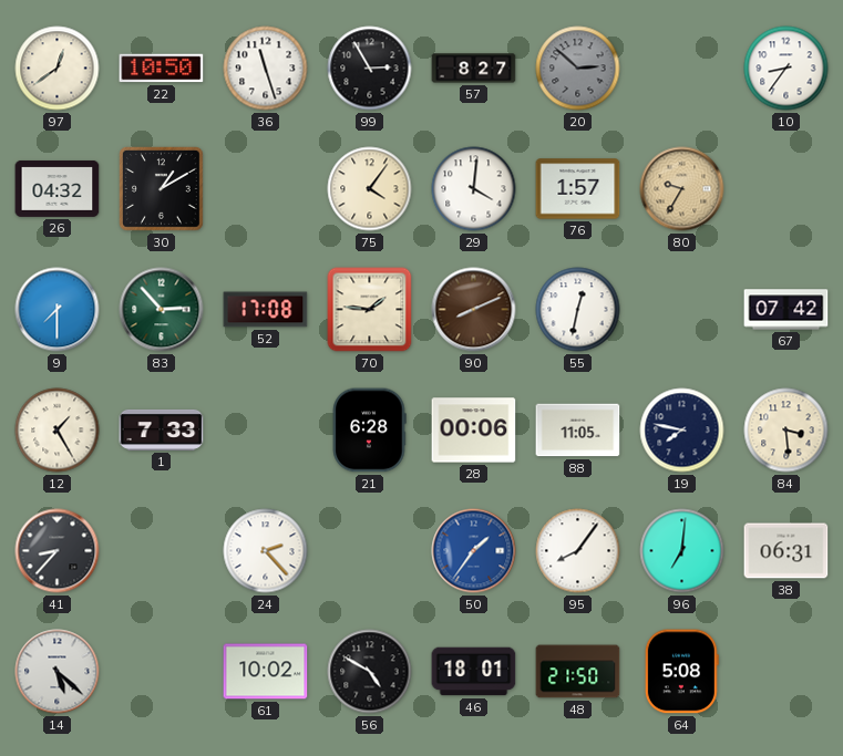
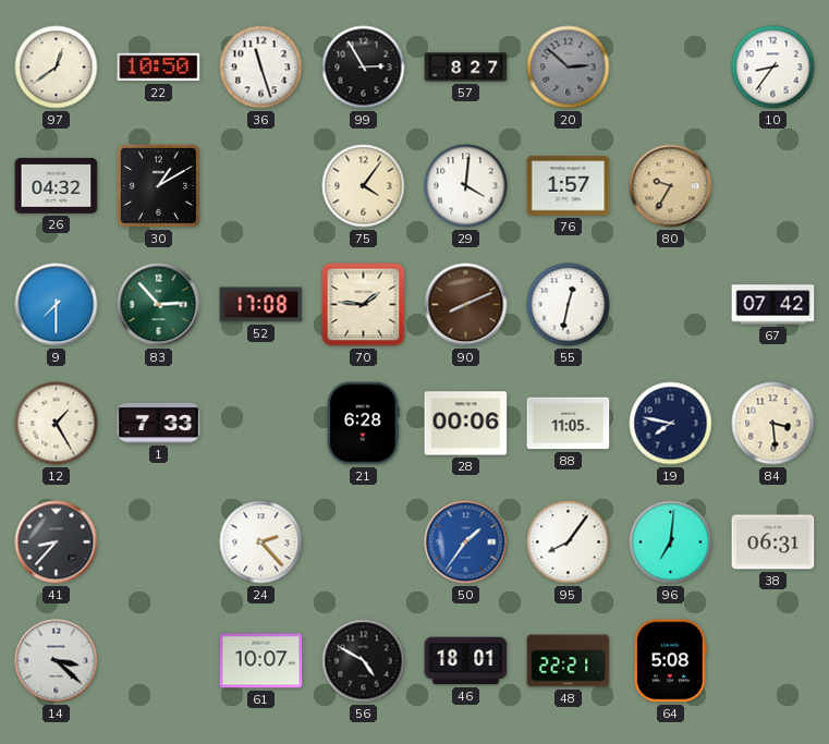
14: 5:22 -> 3:22
61: 10:02 -> 10:07
48: 21:50 -> 22:21
